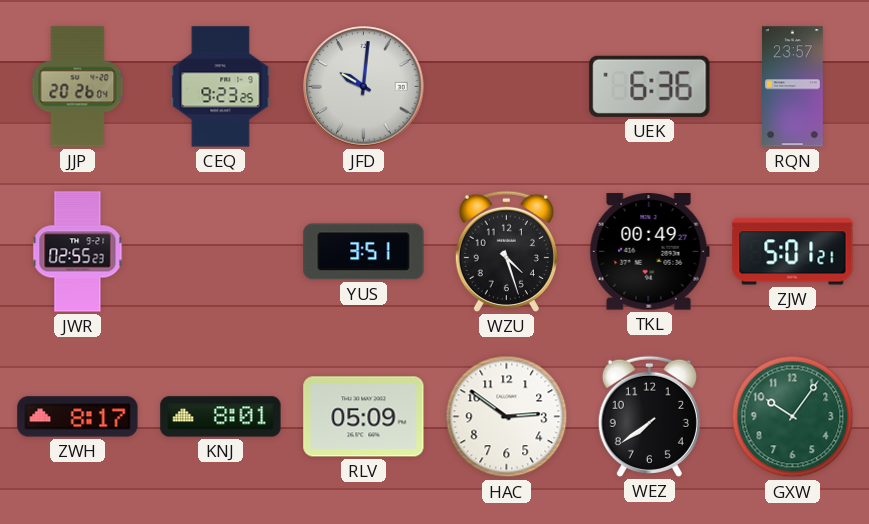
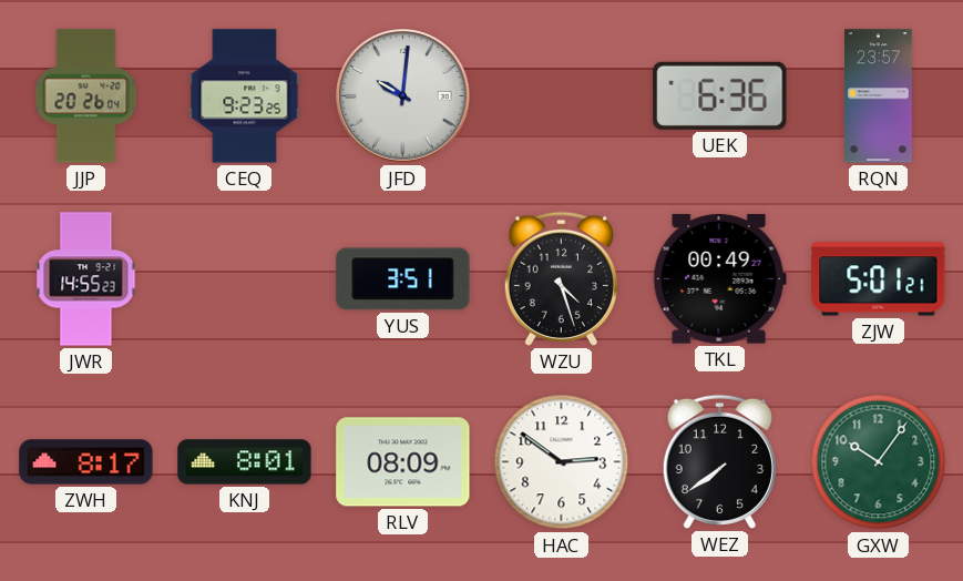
JWR: 02:55 -> 14:55
RLV: 05:09 -> 08:09
